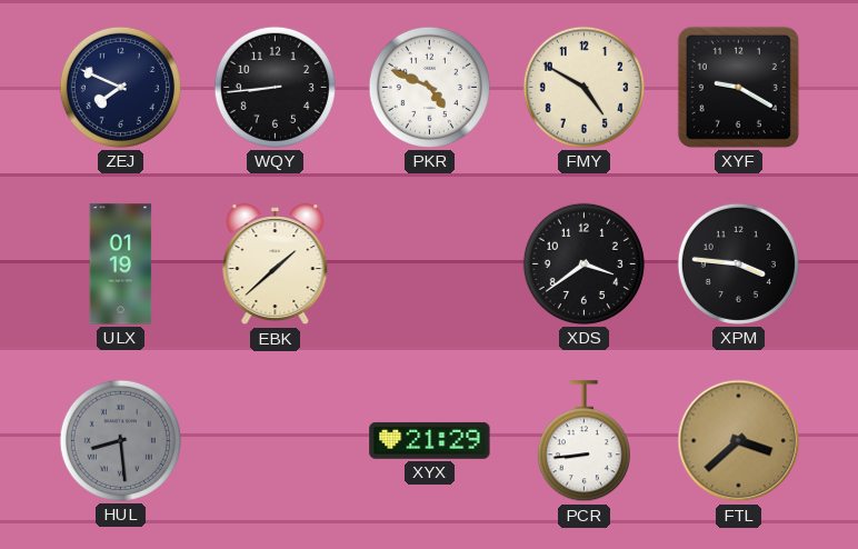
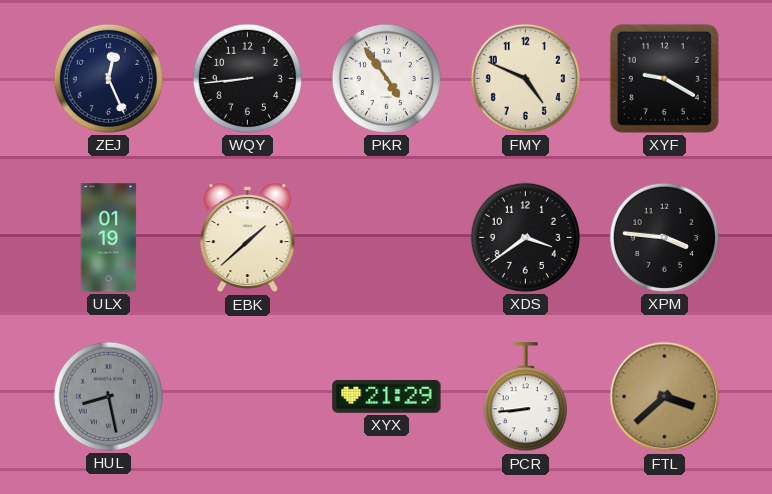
ZEJ: 7:49 -> 12:26
PKR: 4:49 -> 4:54
FMY: 4:50 -> 4:49
HUL: 8:29 -> 8:28
